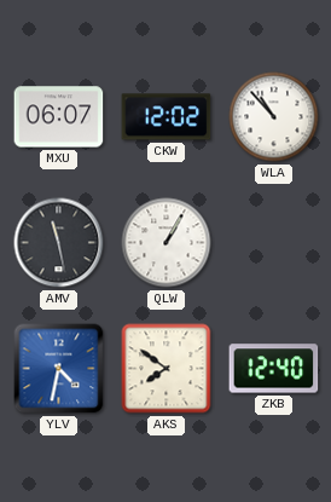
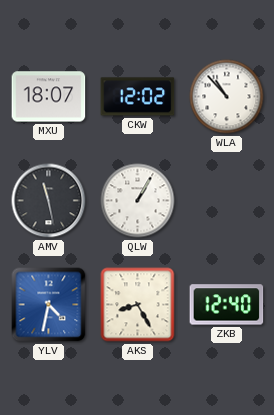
MXU: 06:07 -> 18:07
AKS: 7:51 -> 8:25
